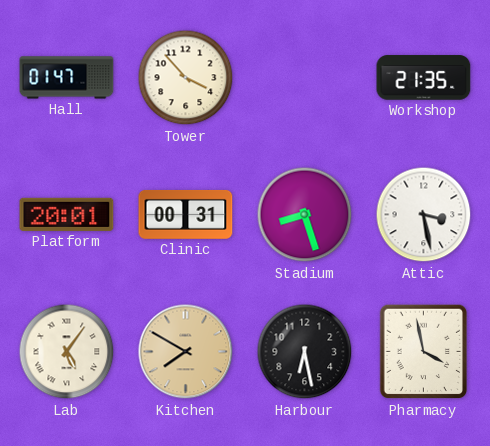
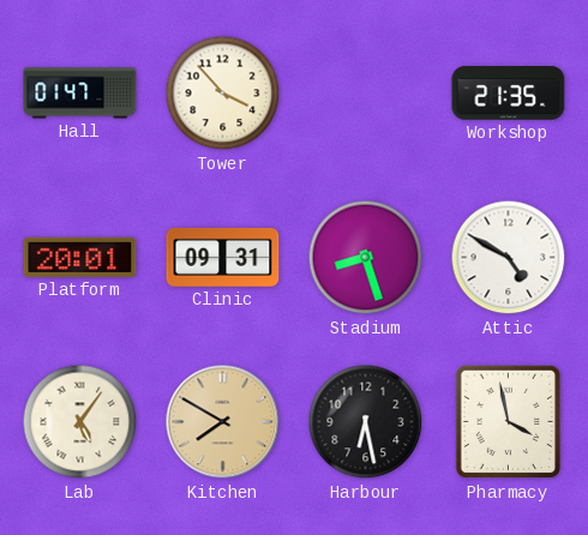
Clinic: 00:31 -> 09:31
Attic: 3:28 -> 4:50
